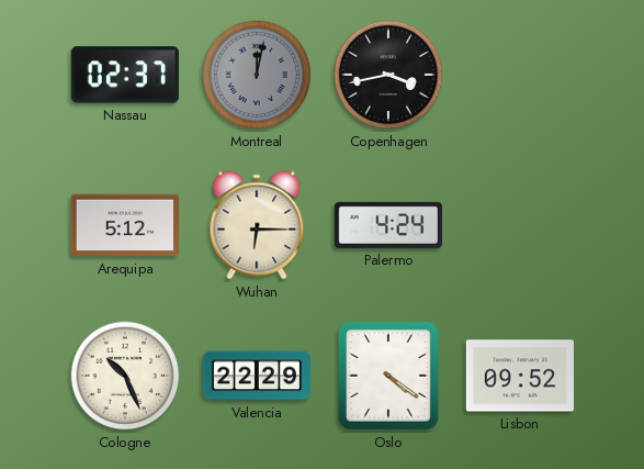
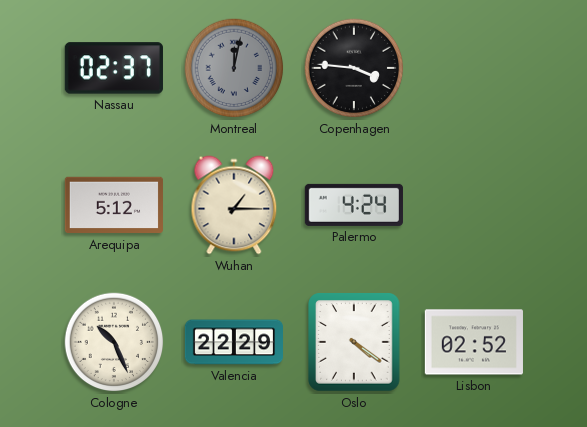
Copenhagen: 3:43 -> 3:46
Wuhan: 6:15 -> 1:15
Lisbon: 09:52 -> 02:52
